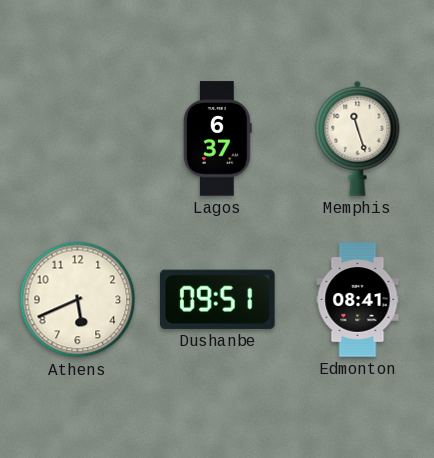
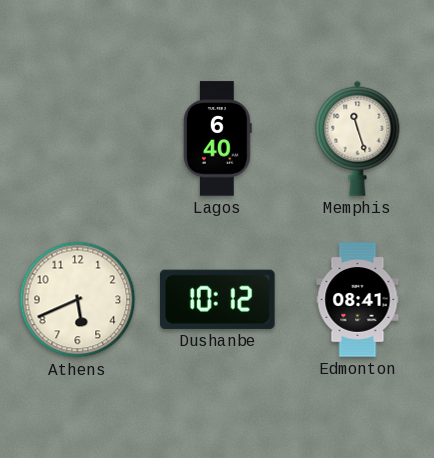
Lagos: 6:37 -> 6:40
Dushanbe: 09:51 -> 10:12
